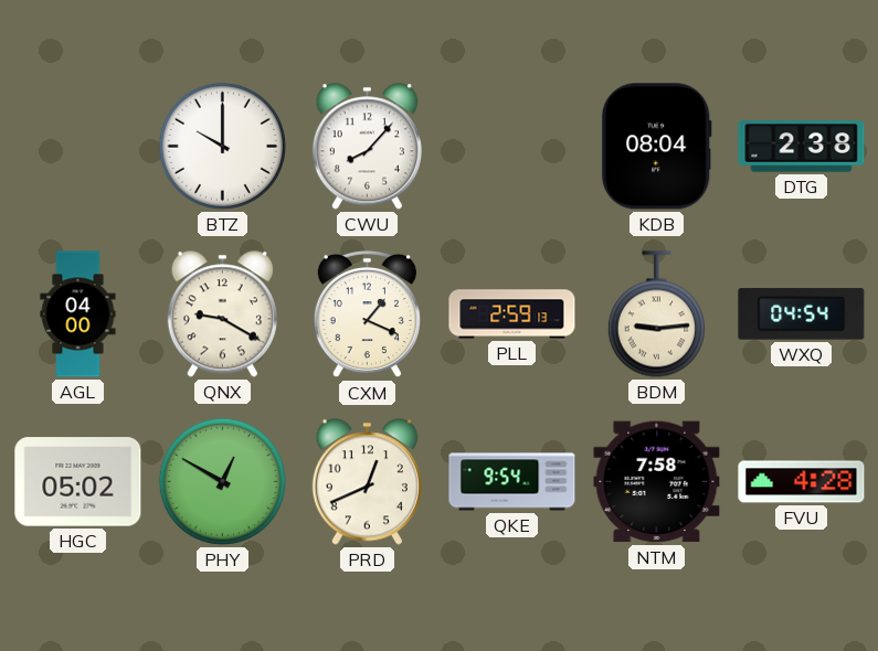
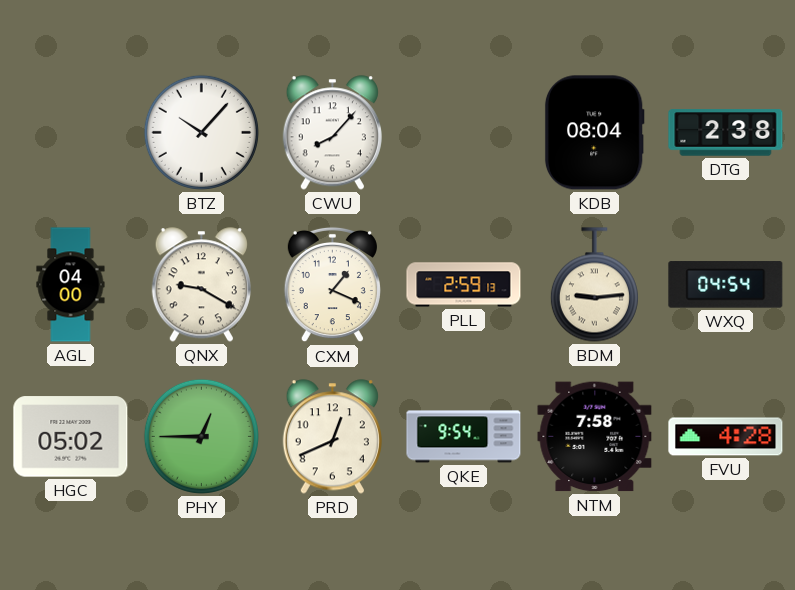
BTZ: 10:00 -> 10:07
PHY: 12:50 -> 12:45
